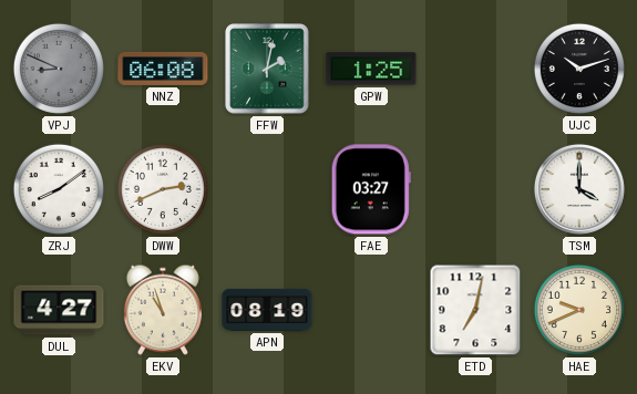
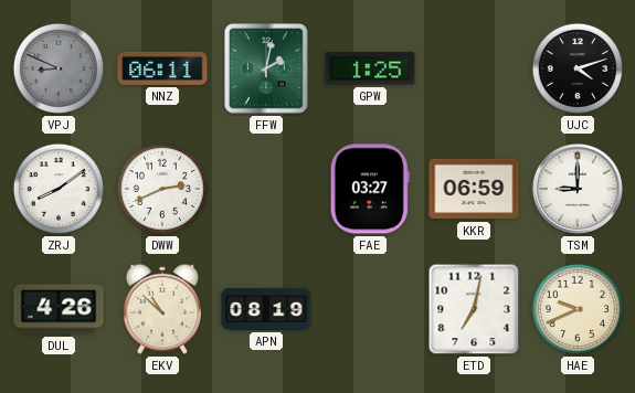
NNZ: 06:08 -> 06:11
UJC: 10:12 -> 4:12
KKR: none -> 06:59
TSM: 4:00 -> 9:00
DUL: 4:27 -> 4:26
EKV: 10:57 -> 10:52
